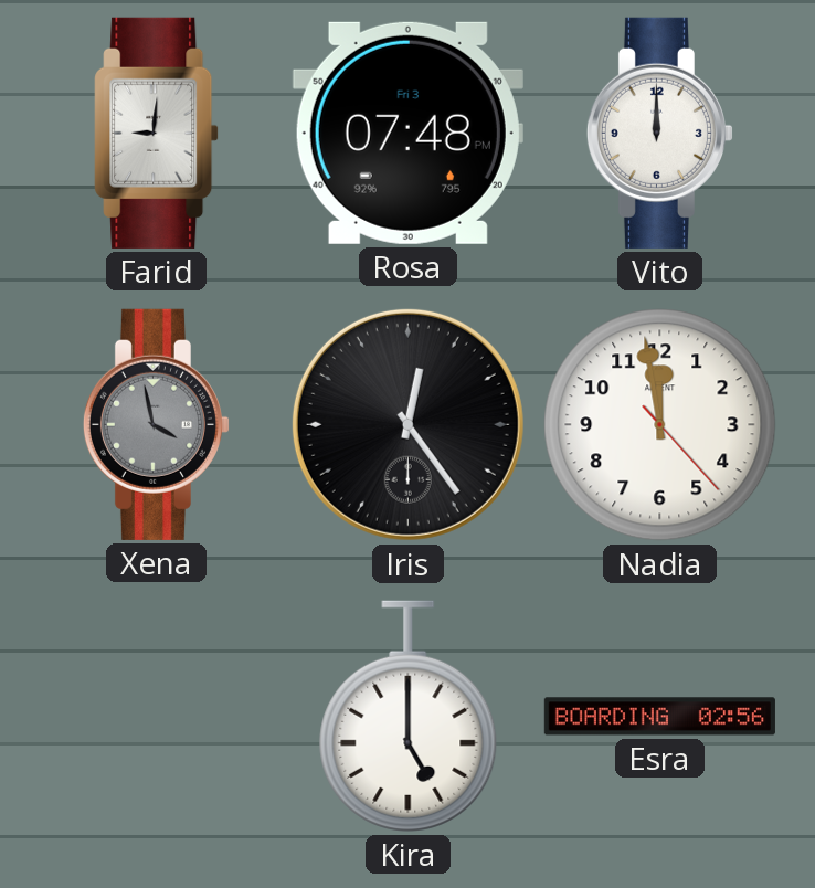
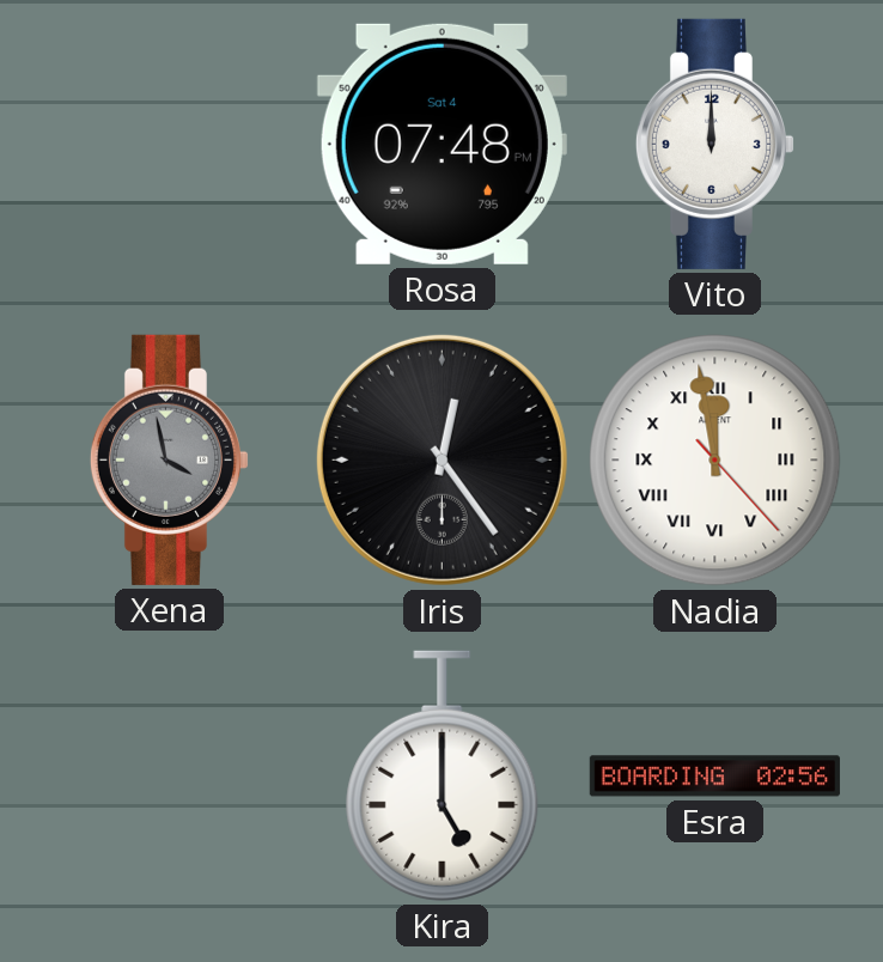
Farid: 9:01 -> none
Rosa date: Fri 3 -> Sat 4
Nadia numerals: Arabic -> Roman
